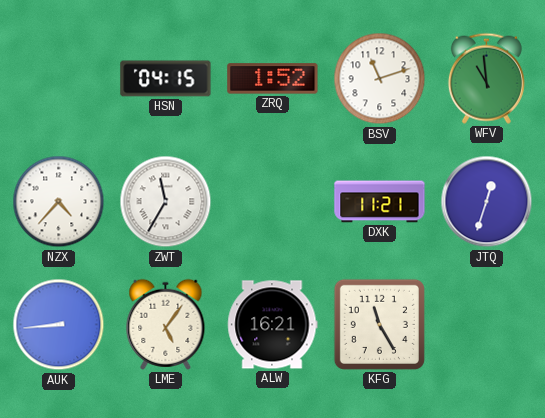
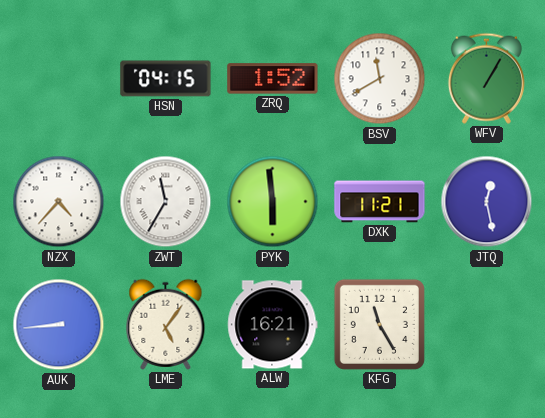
BSV: 11:12 -> 11:40
WFV: 10:59 -> 1:05
PYK: none -> 5:59
JTQ: 12:33 -> 12:28
